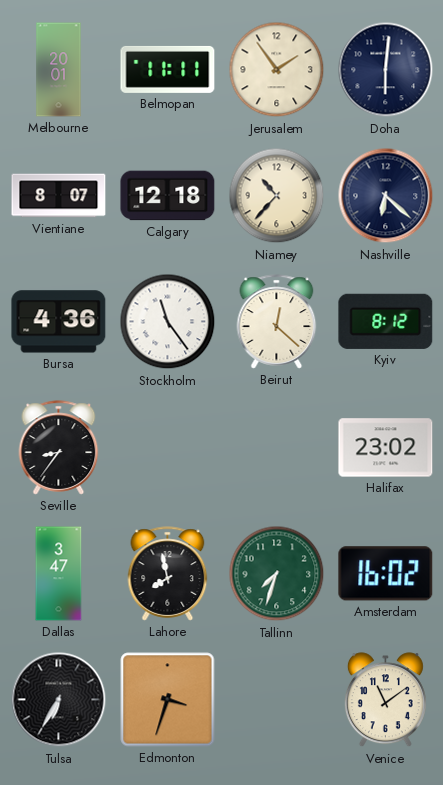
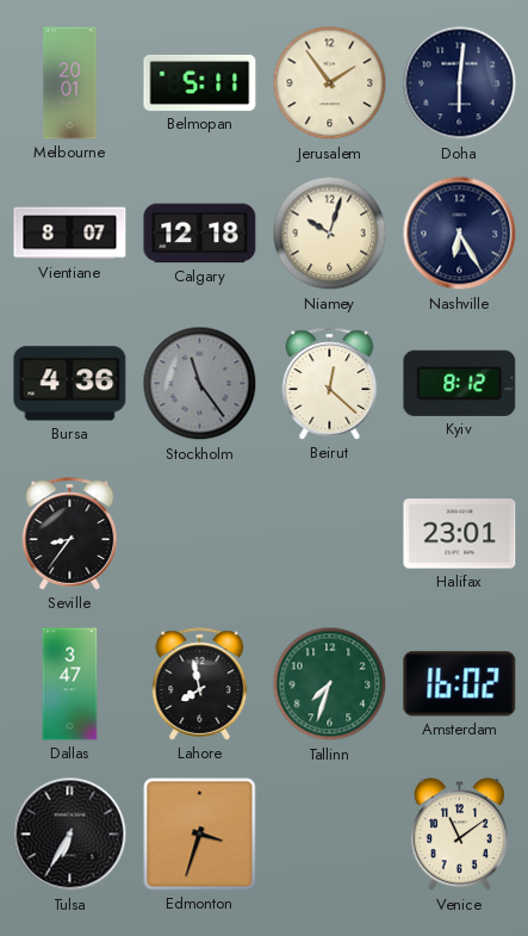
Belmopan: 11:11 -> 5:11
Niamey: 10:37 -> 10:03
Nashville: 6:22 -> 6:25
Stockholm dial: white -> grey
Halifax: 23:02 -> 23:01
